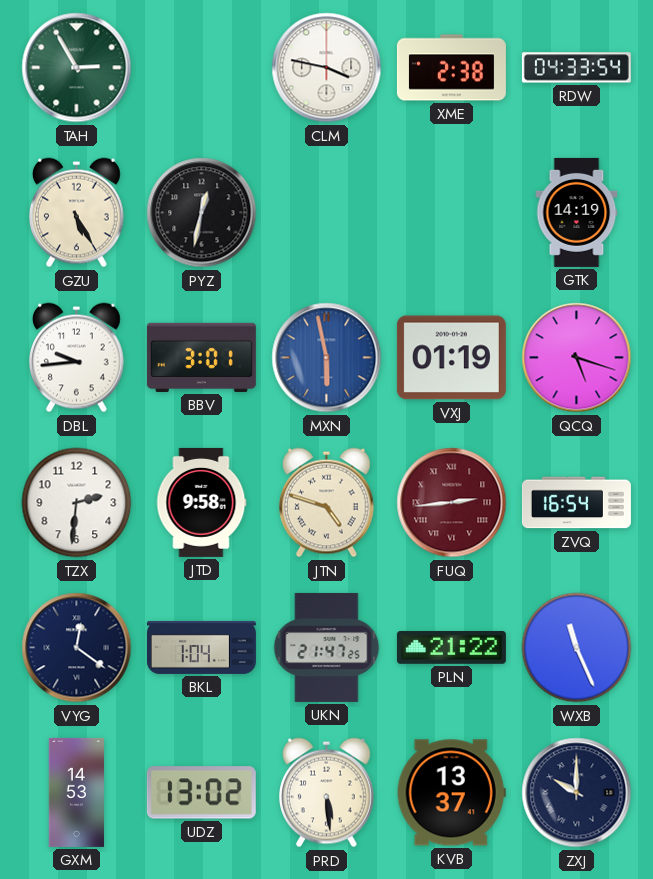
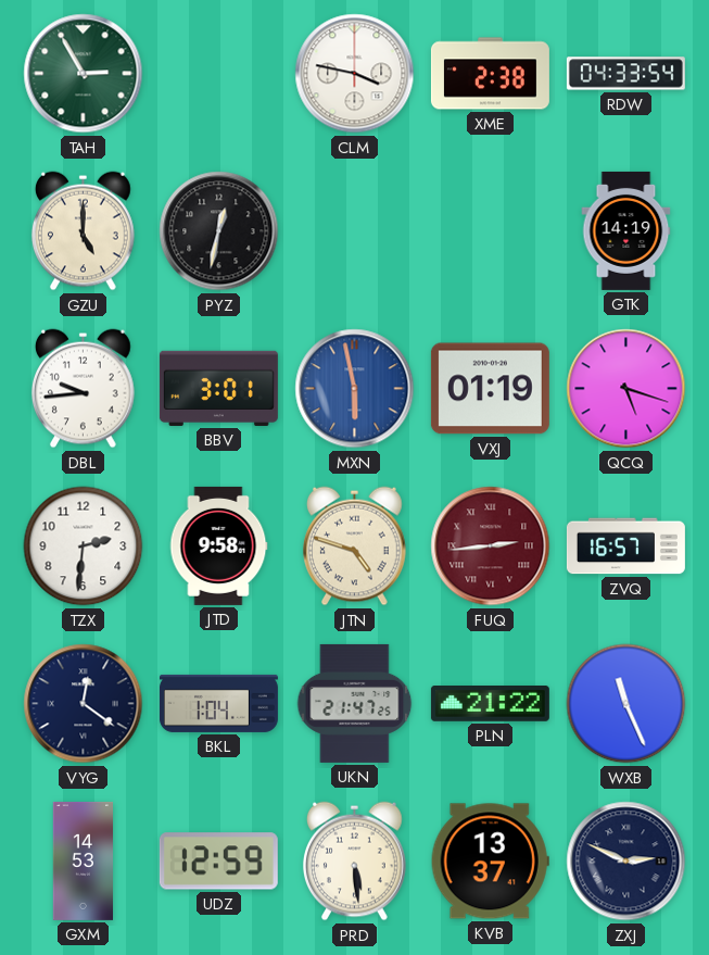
GZU: 5:25 -> 5:00
ZVQ: 16:54 -> 16:57
UDZ: 13:02 -> 12:59
ZXJ: 10:00 -> 2:49
